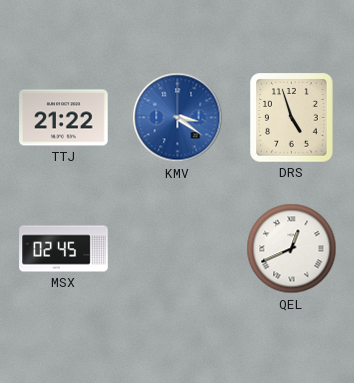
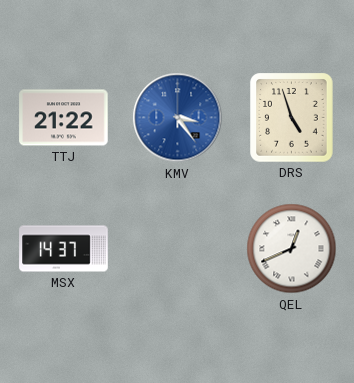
KMV: 3:21 -> 3:24
MSX: 02:45 -> 14:37
